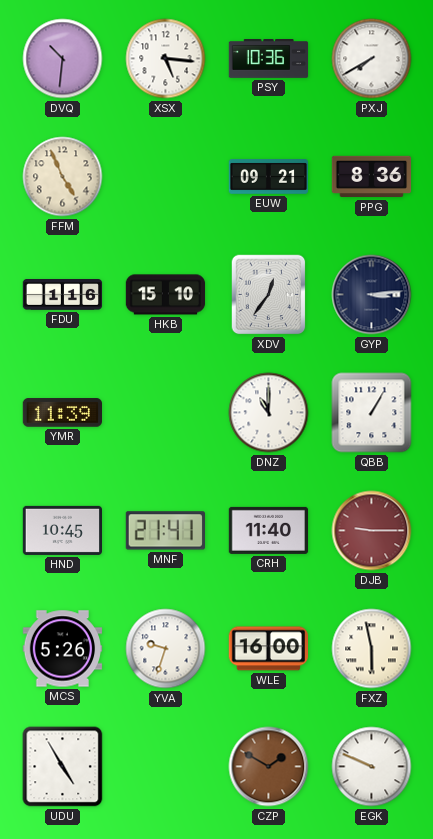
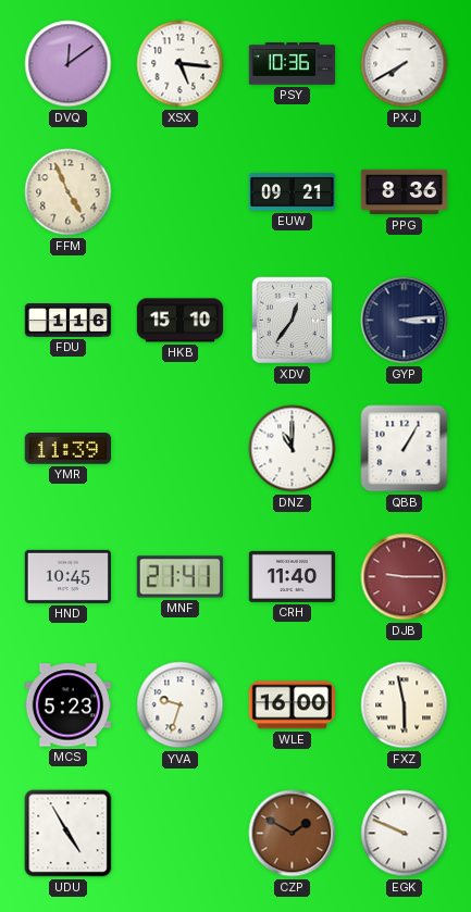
DVQ: 10:31 -> 12:09
MCS: 5:26 -> 5:23
